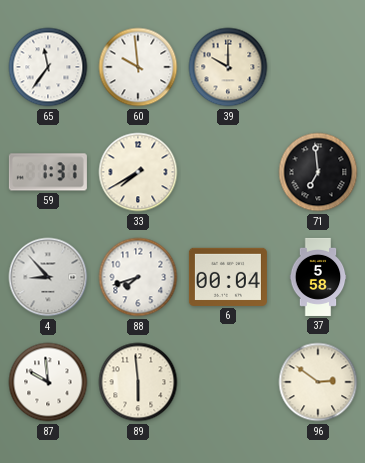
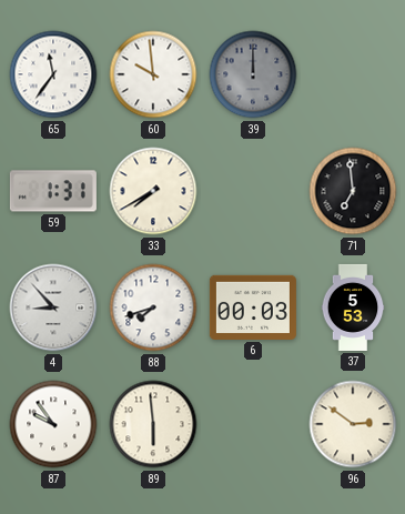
39: 10:00 -> 12:00
39 dial: cream -> grey
6: 00:04 -> 00:03
37: 5:58 -> 5:53
87: 9:59 -> 9:54
